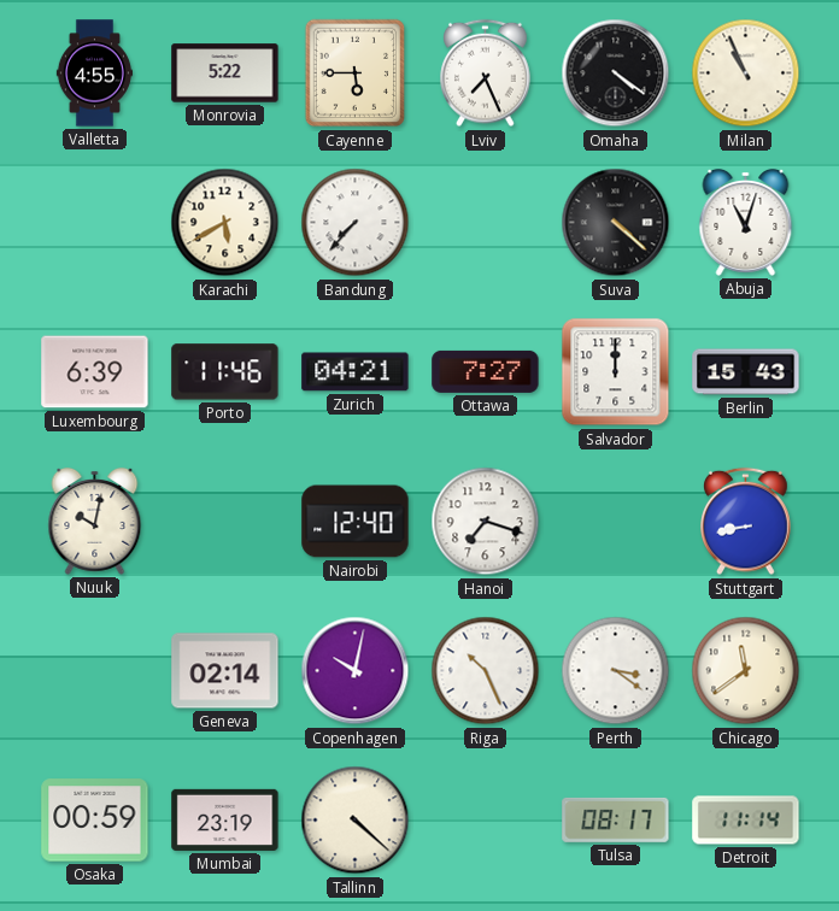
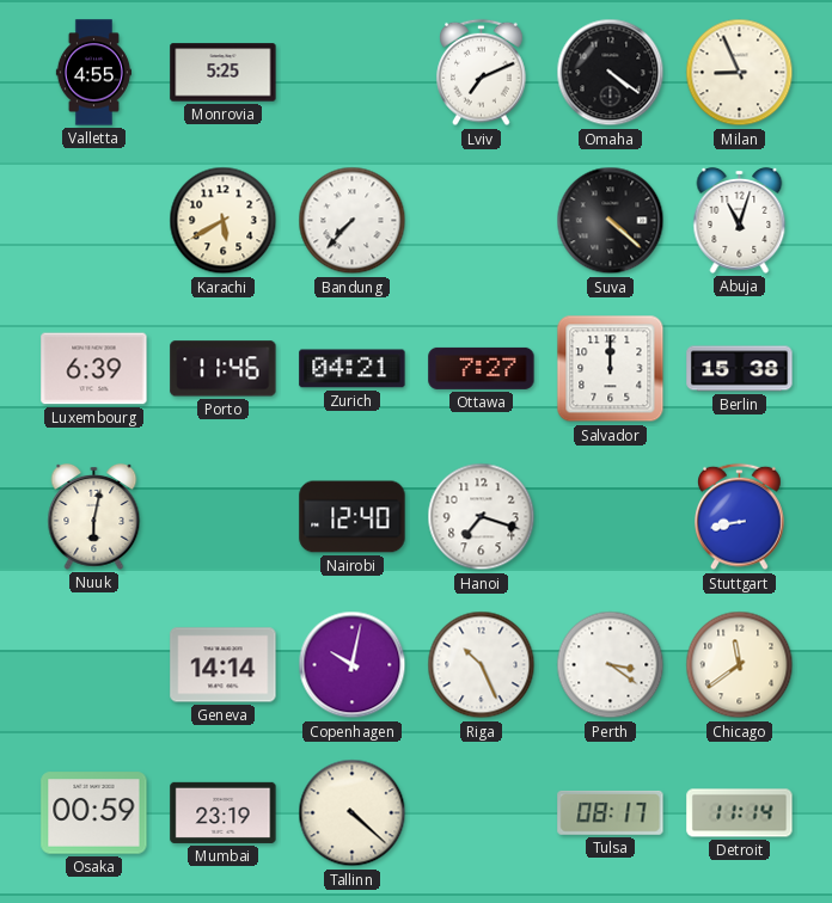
Monrovia: 5:22 -> 5:25
Cayenne: 5:45 -> none
Lviv: 7:26 -> 7:11
Milan: 10:56 -> 8:56
Berlin: 15:43 -> 15:38
Nuuk: 10:02 -> 6:02
Geneva: 02:14 -> 14:14
